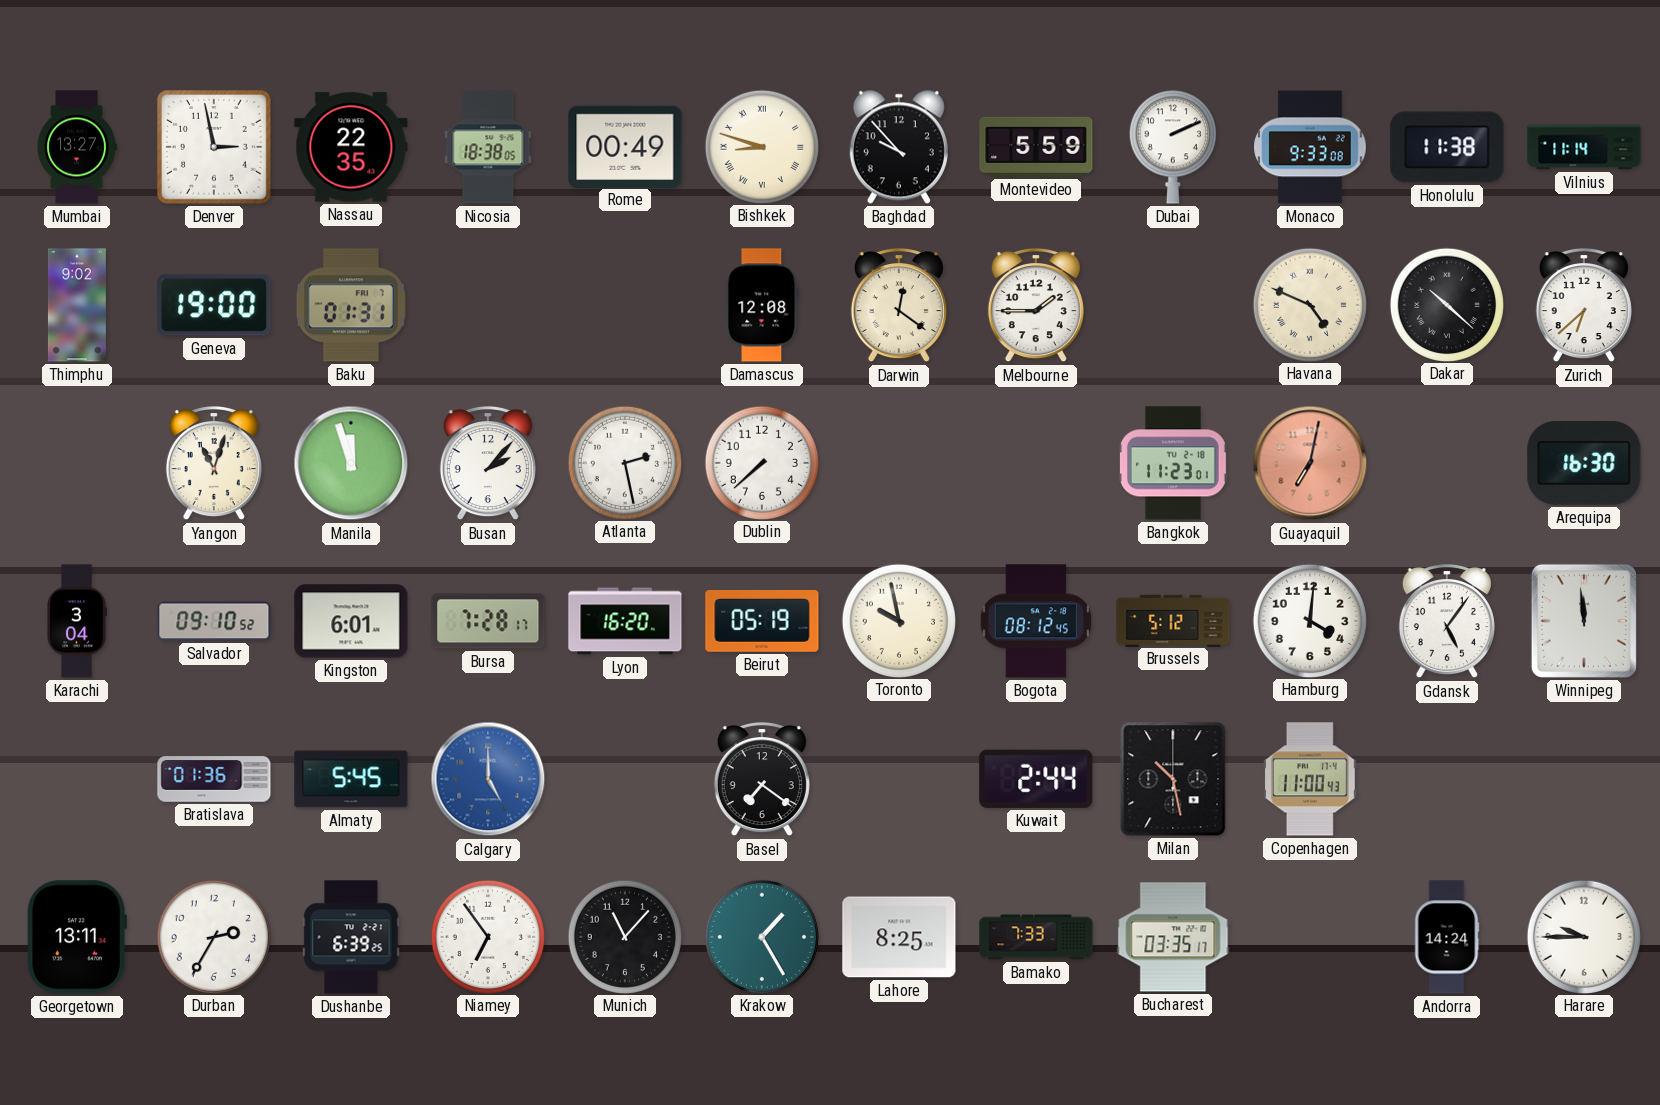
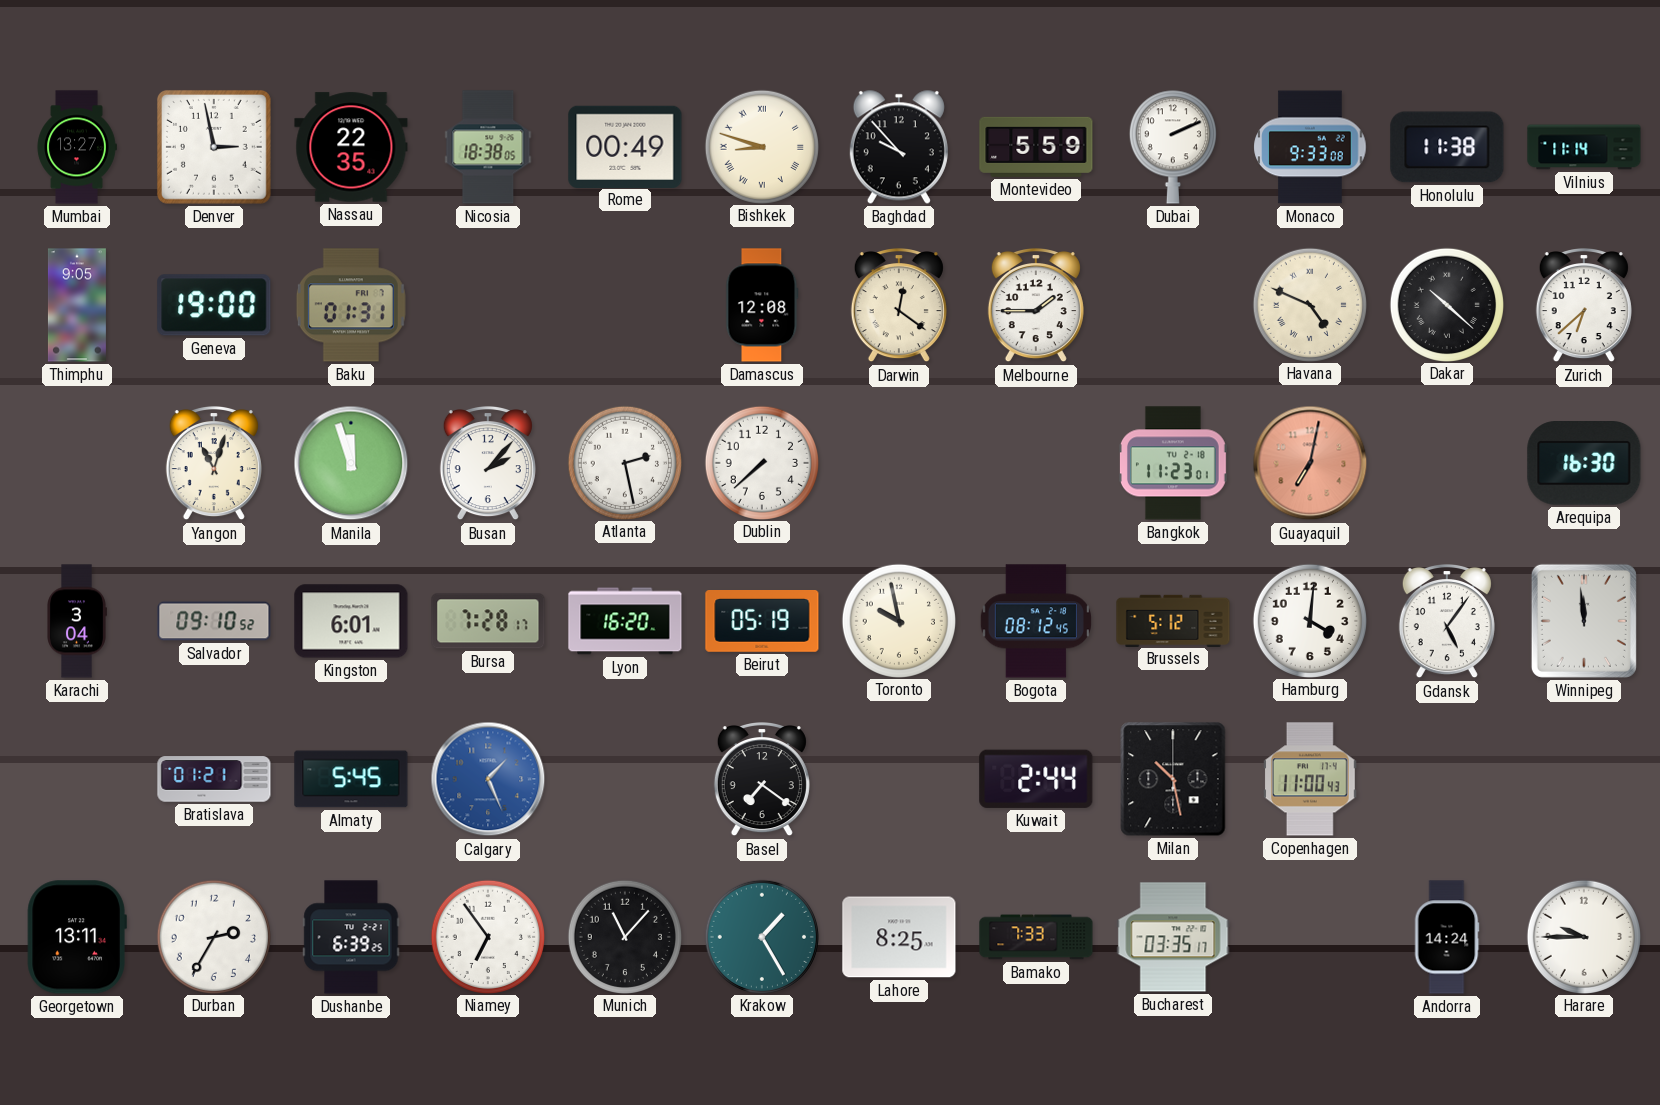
Thimphu: 9:02 -> 9:05
Bratislava: 01:36 -> 01:21
Calgary: 5:00 -> 1:26
